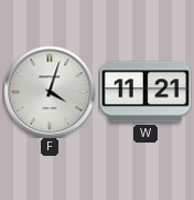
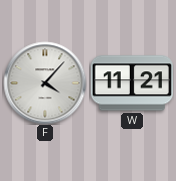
F: 4:03 -> 4:07
